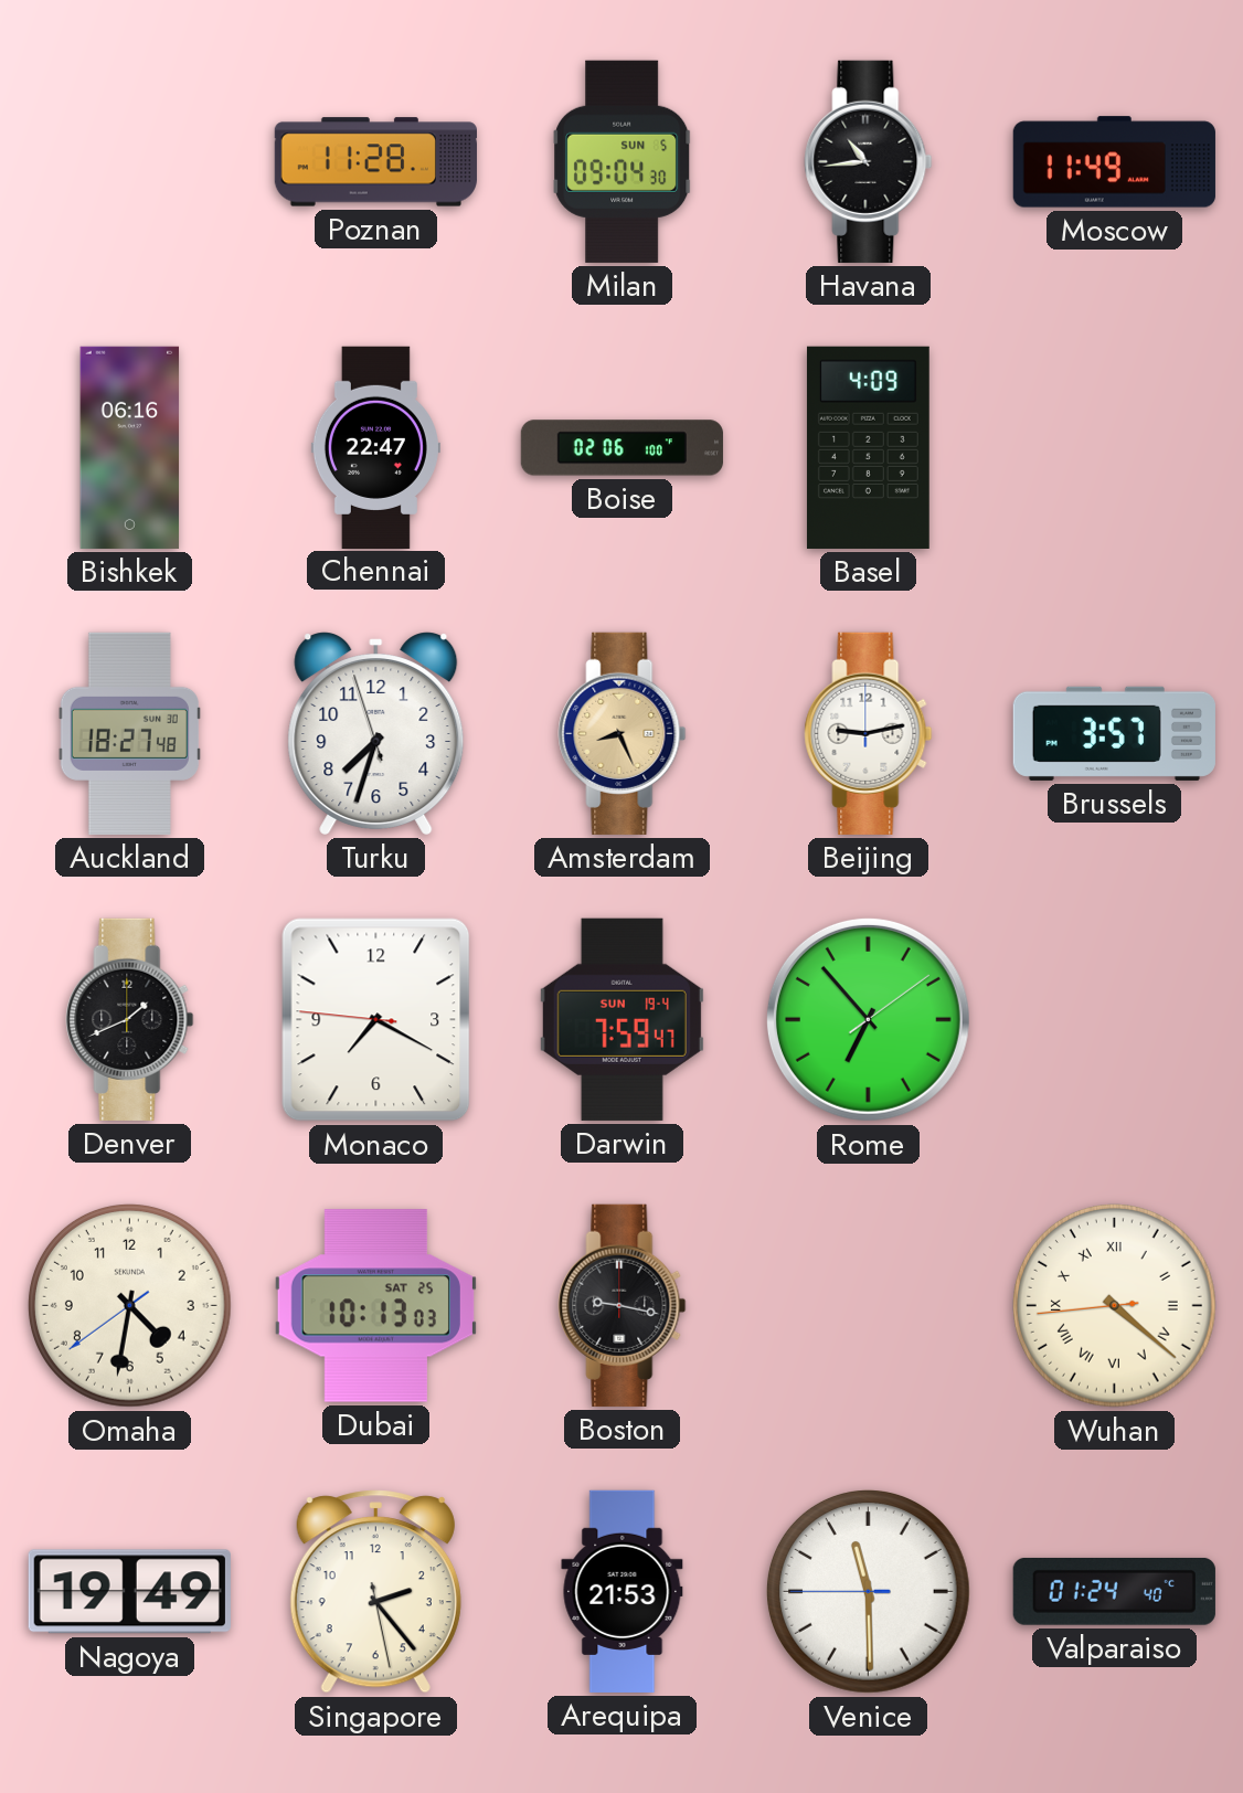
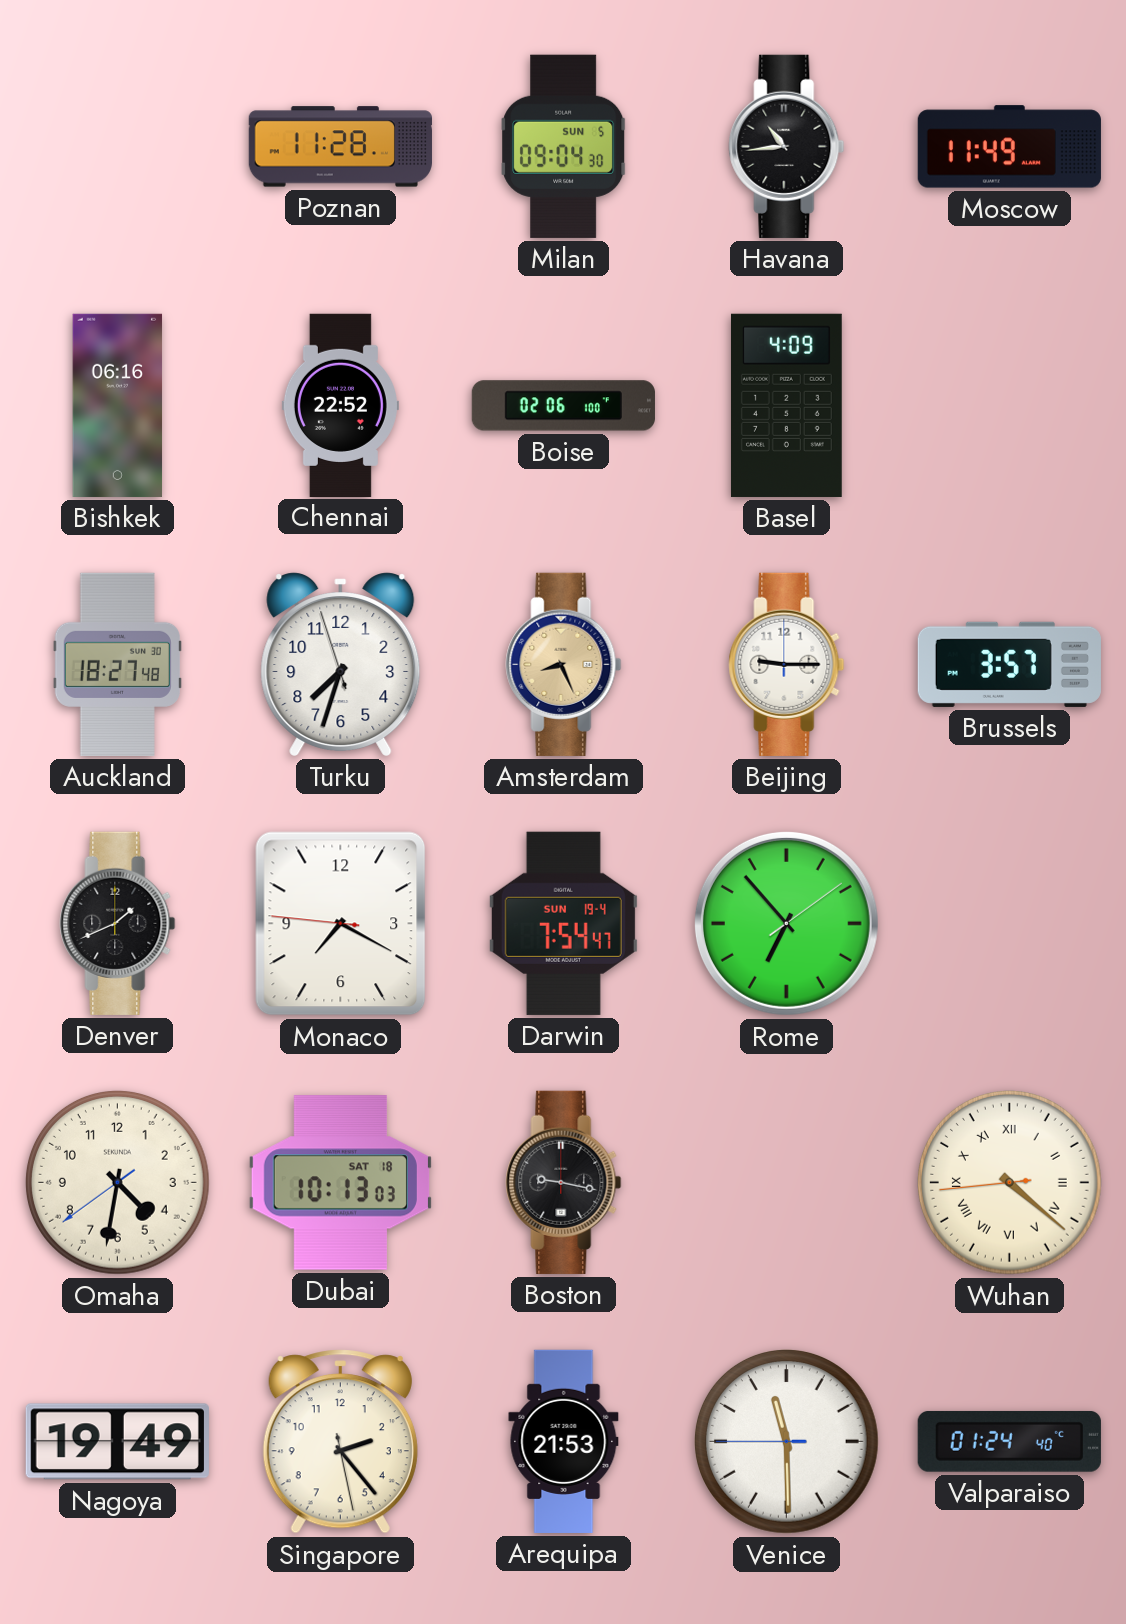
Chennai: 22:47 -> 22:52
Beijing: 9:13 -> 9:15
Darwin: 7:59 -> 7:54
Dubai date: SAT 25 -> SAT 18
